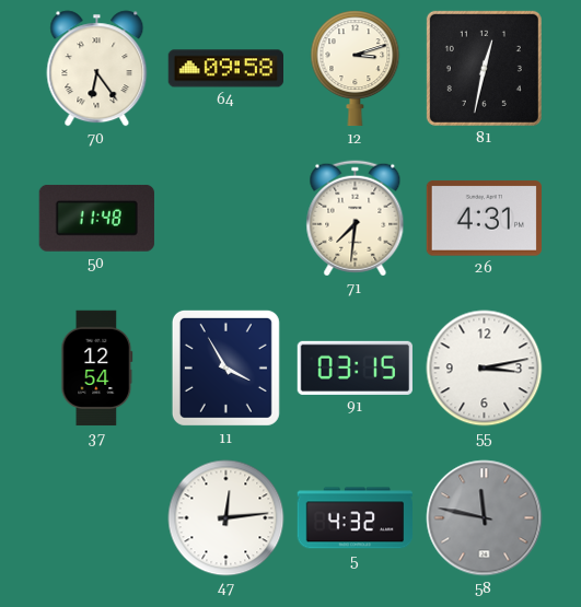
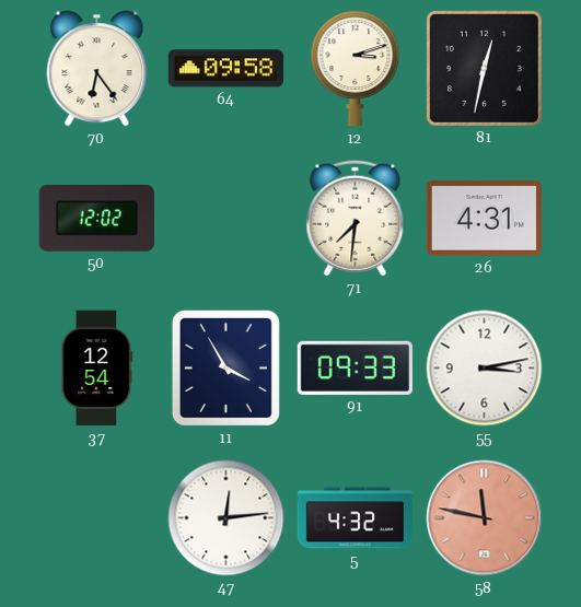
50: 11:48 -> 12:02
91: 03:15 -> 09:33
58 dial: grey -> salmon
